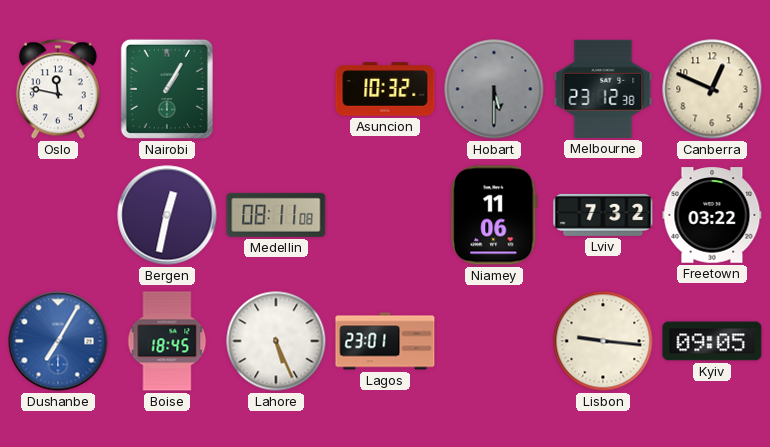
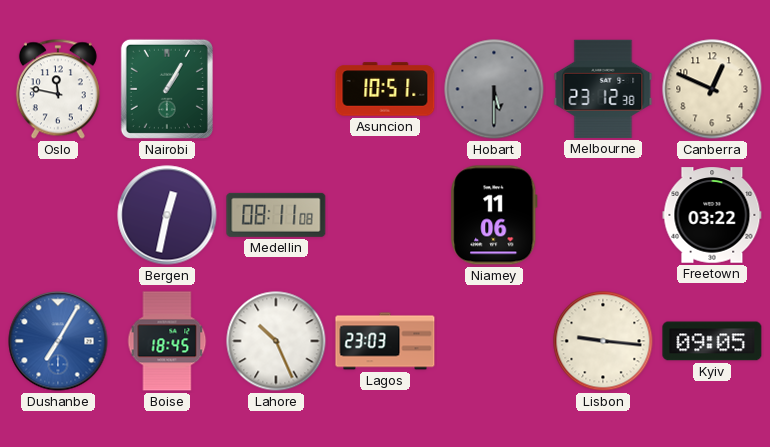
Asuncion: 10:32 -> 10:51
Lviv: 7:32 -> none
Lahore: 5:26 -> 10:26
Lagos: 23:01 -> 23:03
